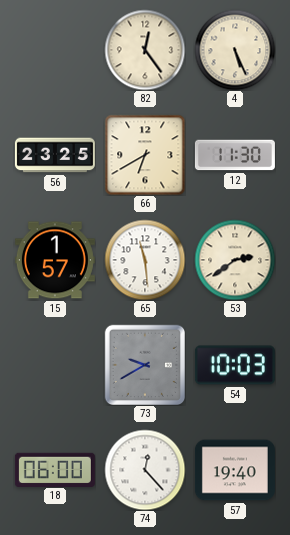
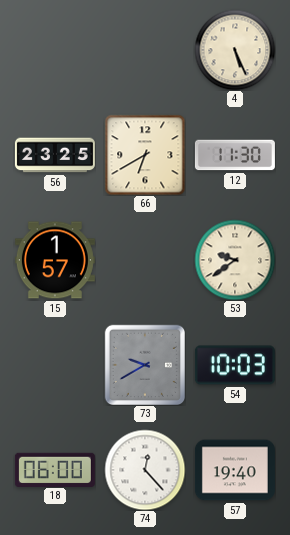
82: 12:24 -> none
65: 11:29 -> none
53: 2:39 -> 9:39
